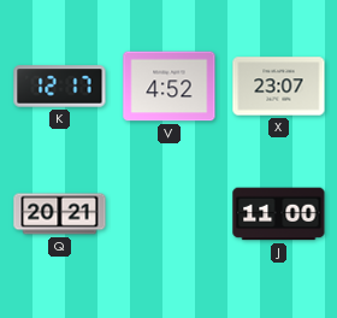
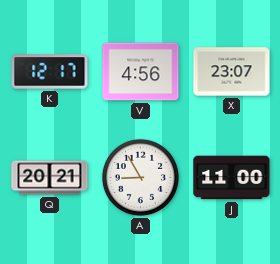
V: 4:52 -> 4:56
A: none -> 8:55
